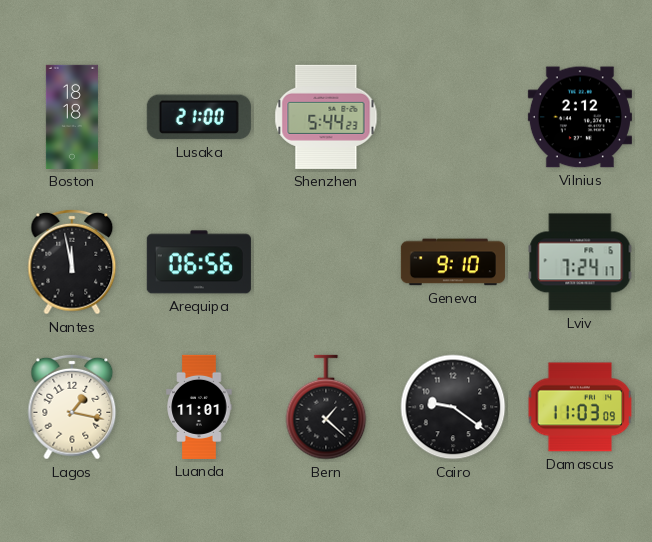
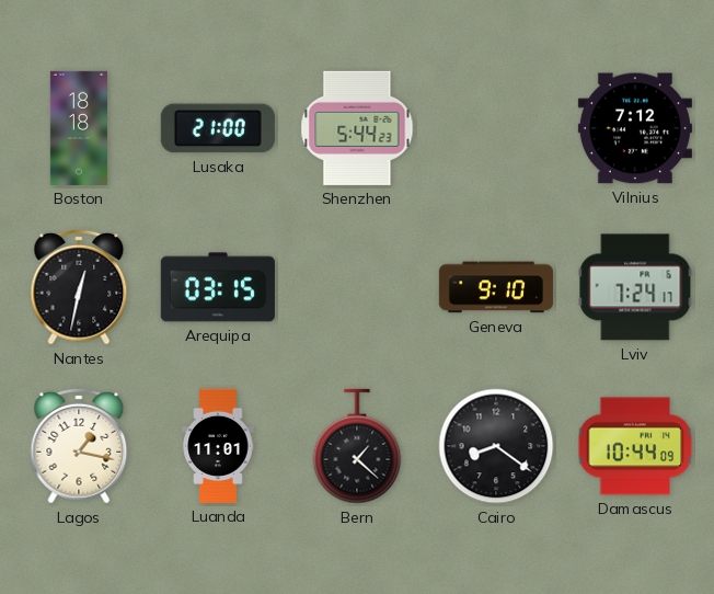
Vilnius: 2:12 -> 7:12
Nantes: 11:58 -> 12:32
Arequipa: 06:56 -> 03:15
Cairo: 9:21 -> 8:21
Damascus: 11:03 -> 10:44
